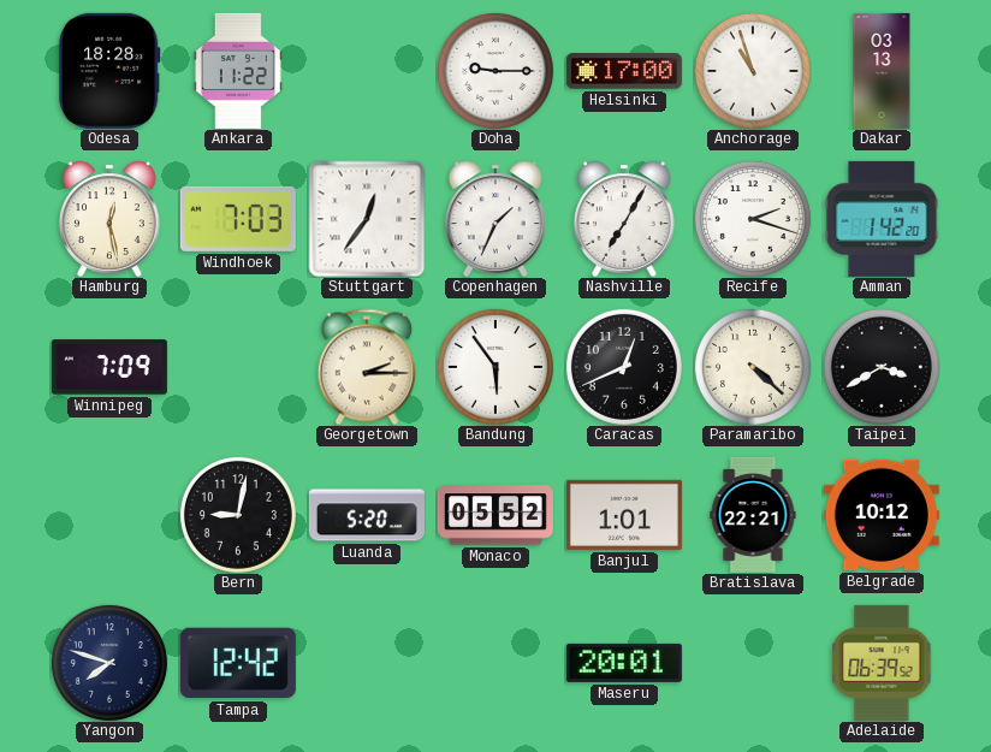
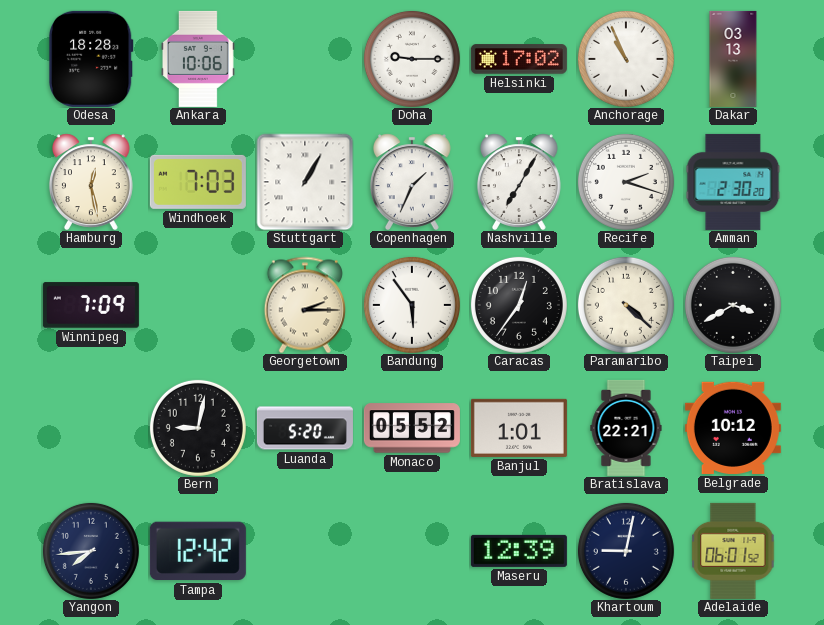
Ankara: 11:22 -> 10:06
Helsinki: 17:00 -> 17:02
Anchorage: 10:57 -> 10:56
Stuttgart: 12:36 -> 1:05
Amman: 1:42 -> 2:30
Caracas: 12:41 -> 12:36
Yangon: 7:48 -> 7:44
Maseru: 20:01 -> 12:39
Khartoum: none -> 9:02
Adelaide: 06:39 -> 06:01
